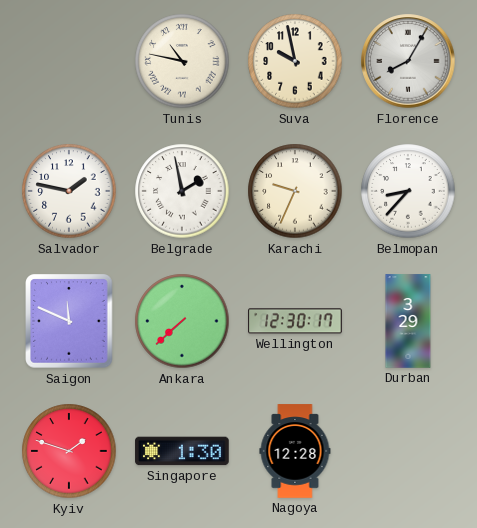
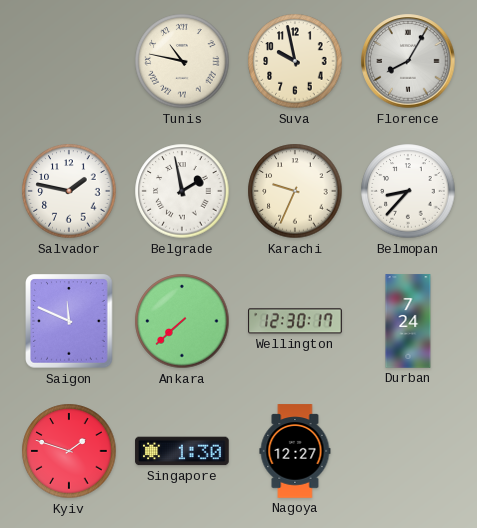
Durban: 3:29 -> 7:24
Nagoya: 12:28 -> 12:27
